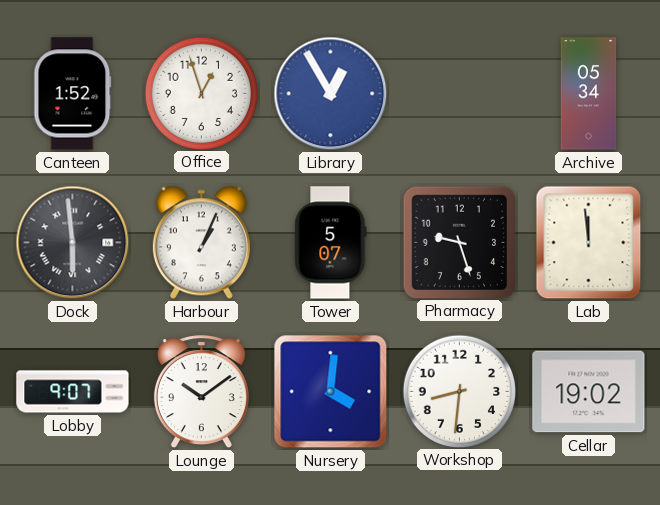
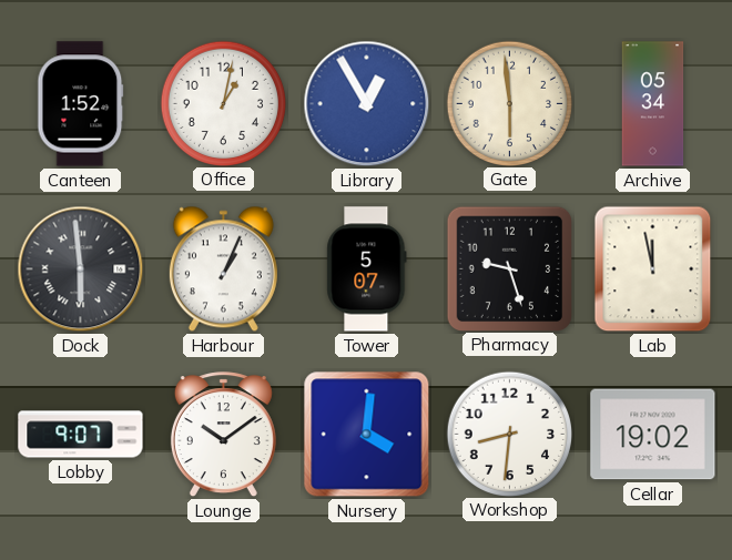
Office: 12:57 -> 1:02
Gate: none -> 5:59
Lab: 11:59 -> 11:58
